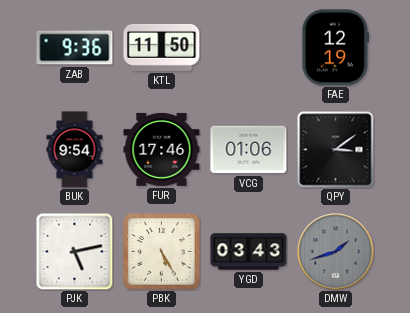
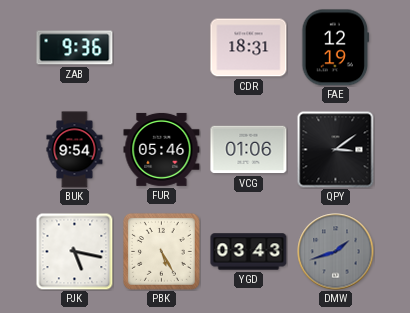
KTL: 11:50 -> none
CDR: none -> 18:31
FUR: 17:46 -> 05:46
PJK: 5:13 -> 5:17
